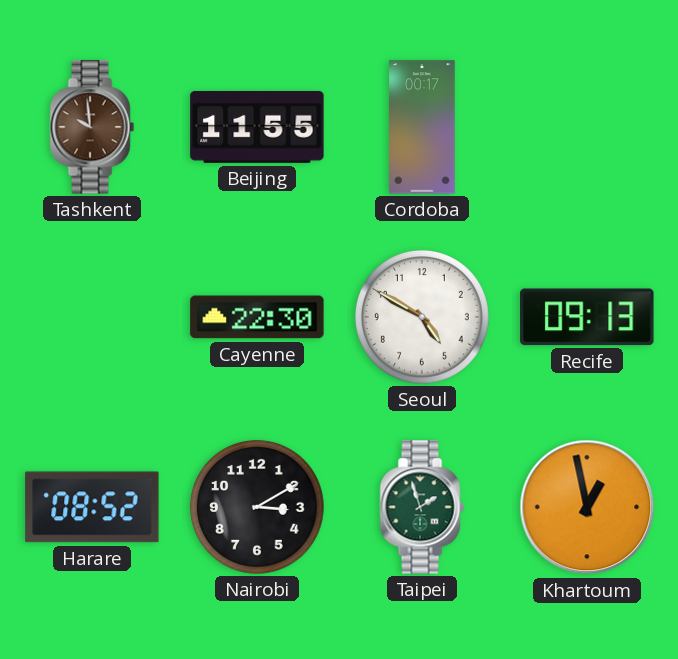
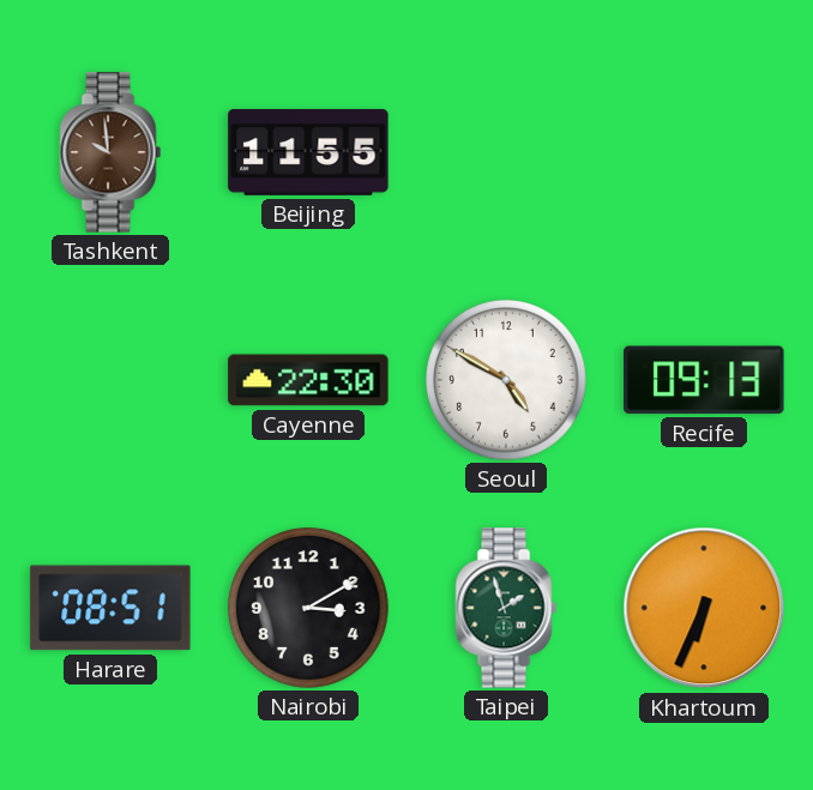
Cordoba: 00:17 -> none
Harare: 08:52 -> 08:51
Khartoum: 12:58 -> 6:34
